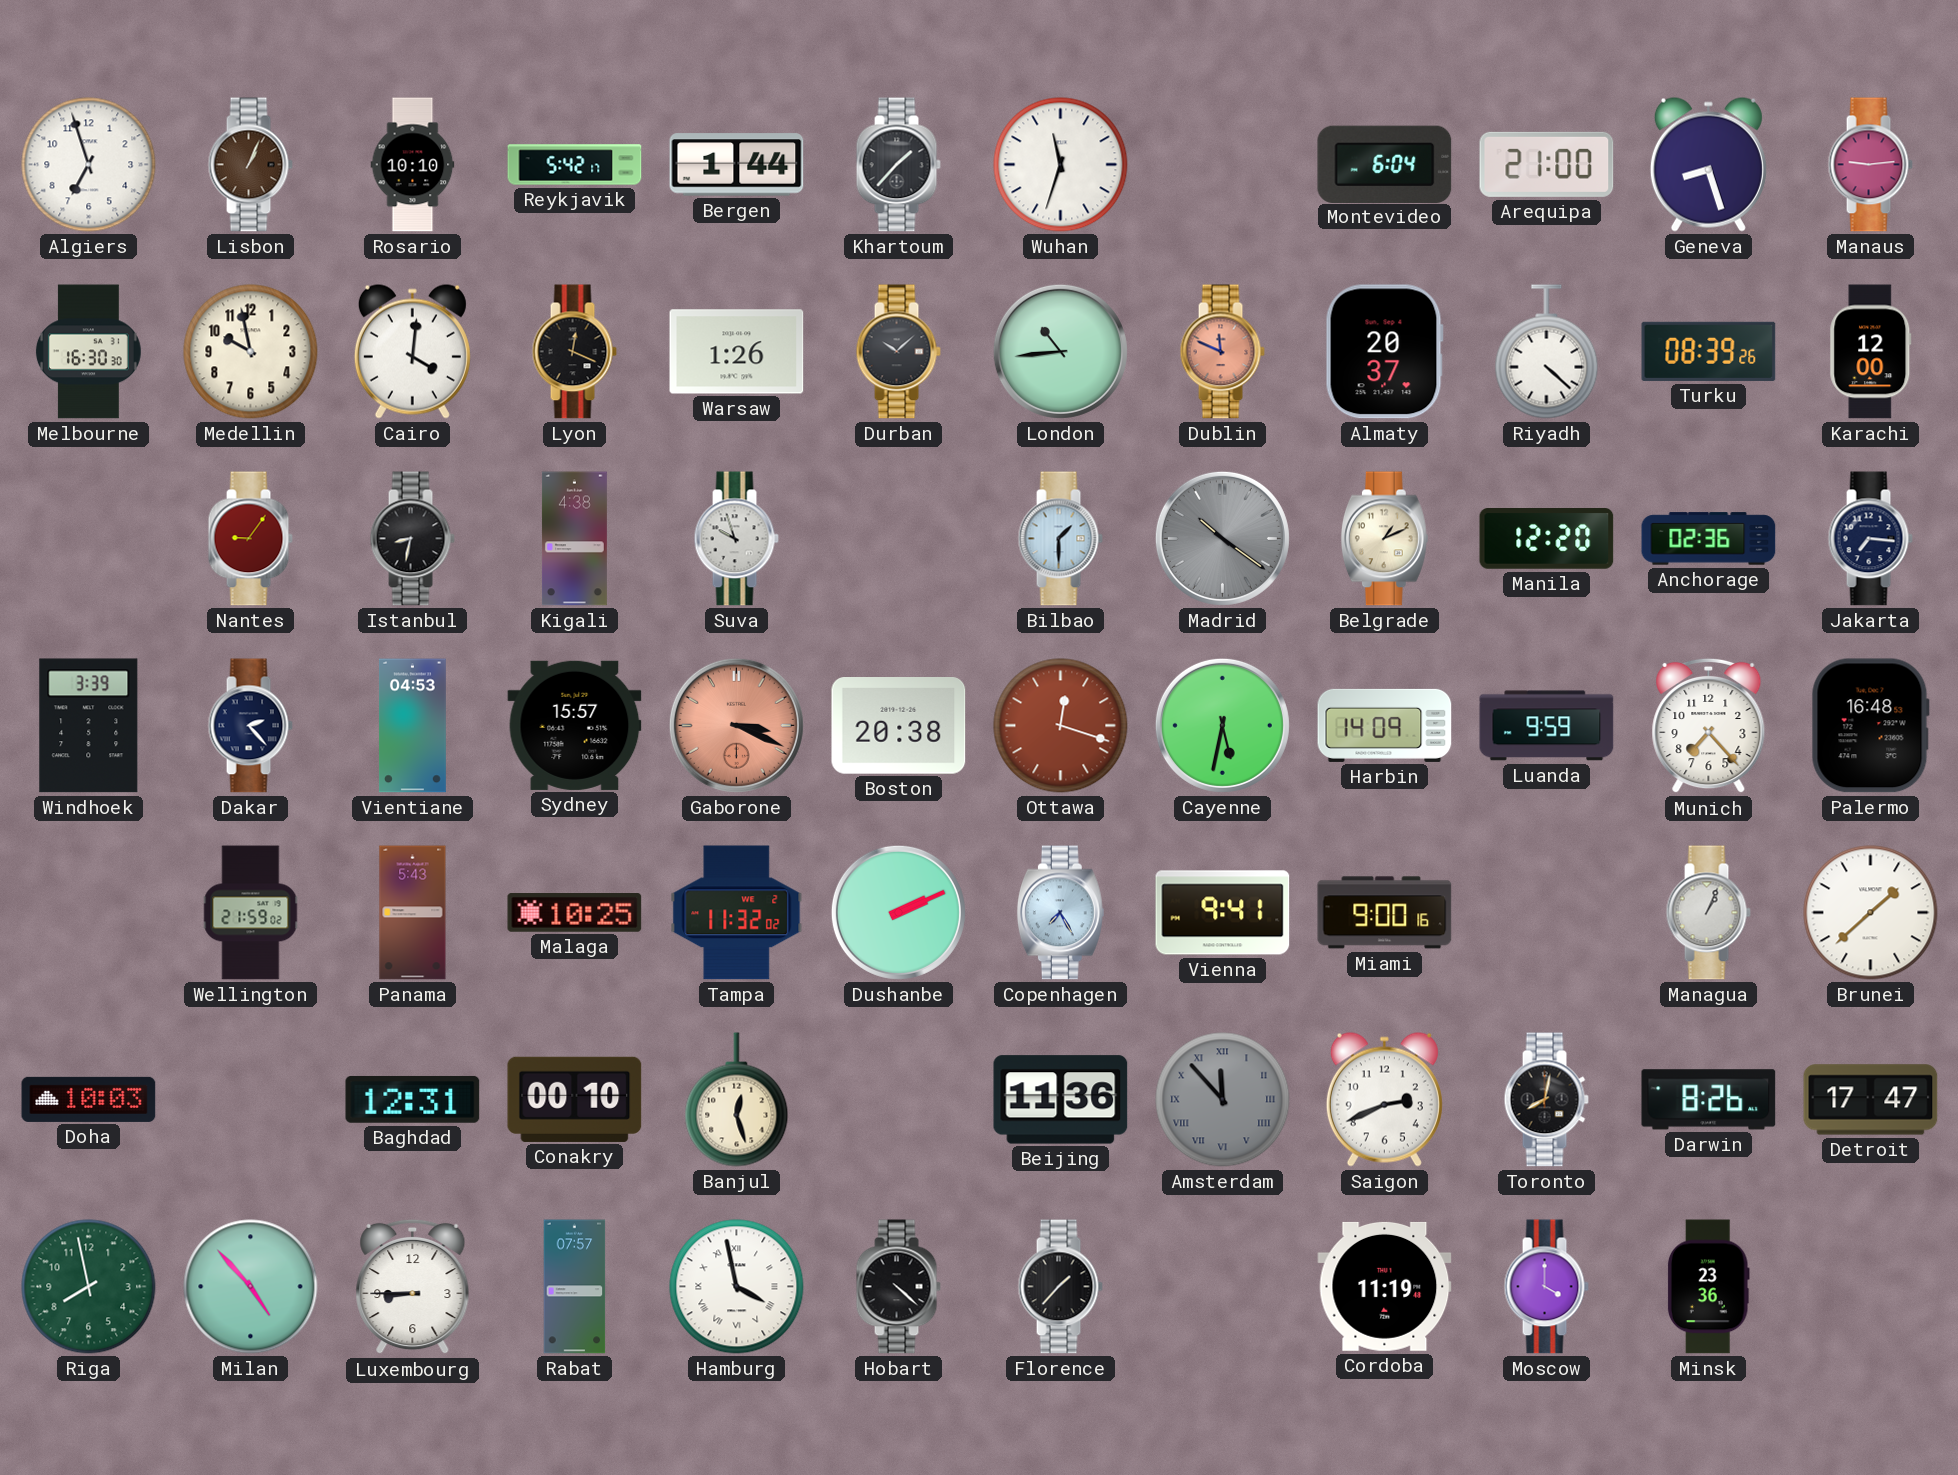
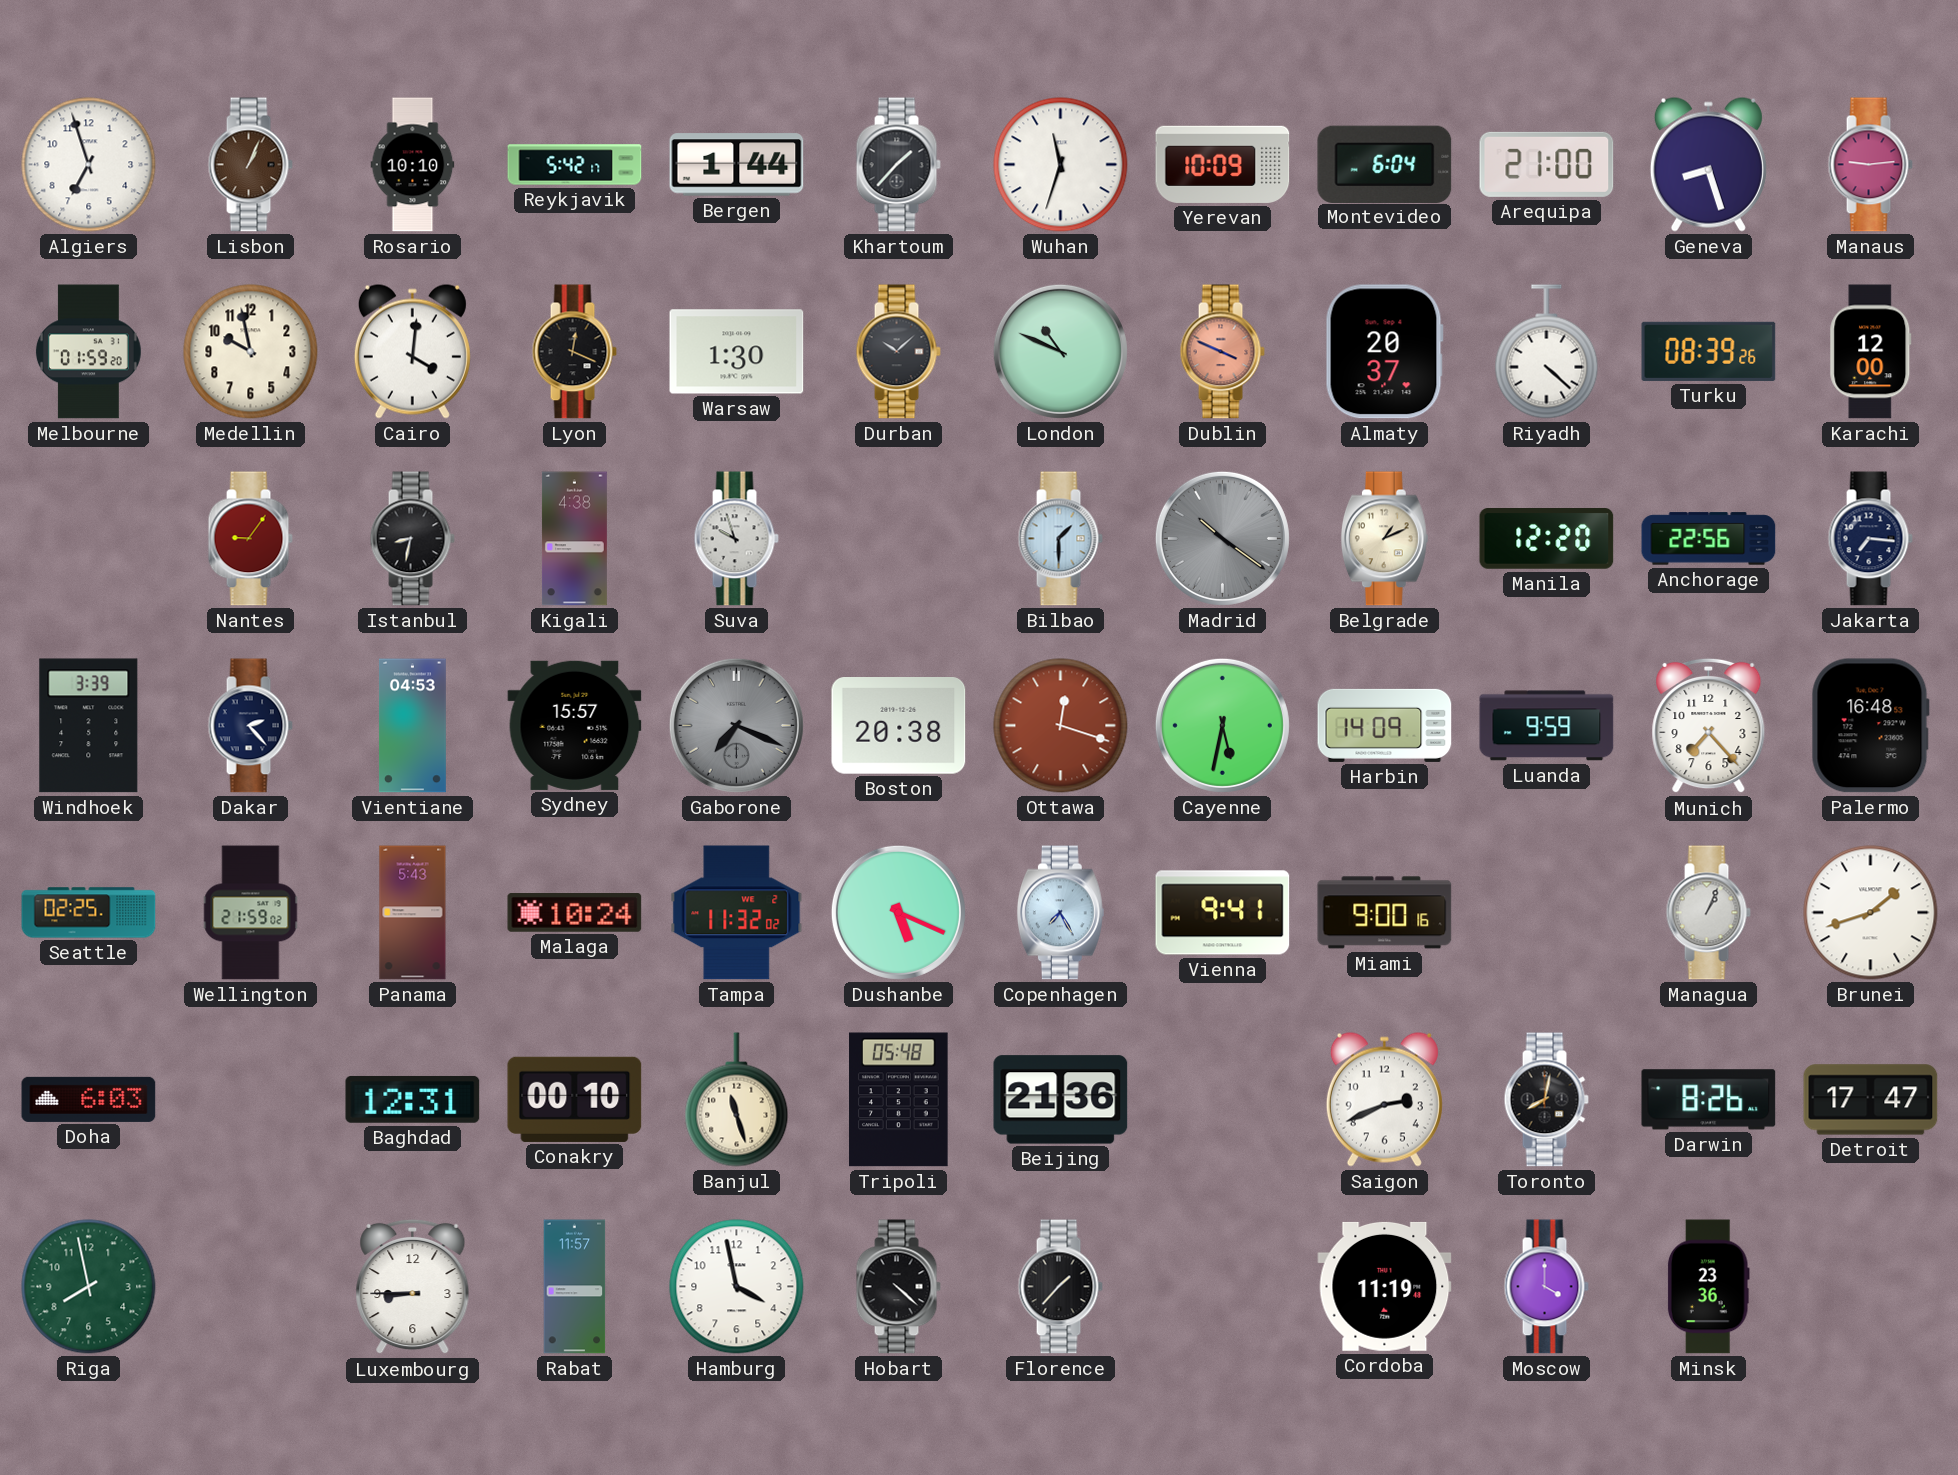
Yerevan: none -> 10:09
Melbourne: 16:30 -> 01:59
Warsaw: 1:26 -> 1:30
London: 10:44 -> 10:49
Dublin: 11:49 -> 3:49
Anchorage: 02:36 -> 22:56
Gaborone: 3:19 -> 7:19
Gaborone dial: salmon -> grey
Seattle: none -> 02:25
Malaga: 10:25 -> 10:24
Dushanbe: 2:11 -> 5:19
Brunei: 1:38 -> 1:42
Doha: 10:03 -> 6:03
Banjul: 12:27 -> 11:27
Tripoli: none -> 05:48
Beijing: 11:36 -> 21:36
Amsterdam: 11:53 -> none
Milan: 4:53 -> none
Rabat: 07:57 -> 11:57
Hamburg numerals: Roman -> Arabic
